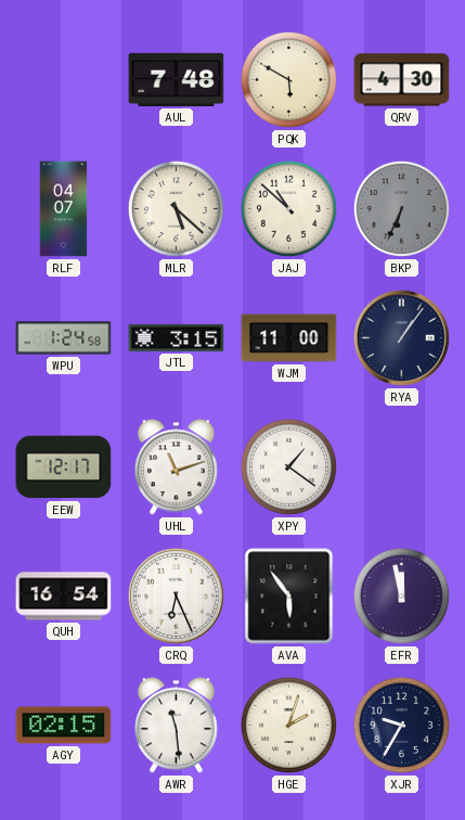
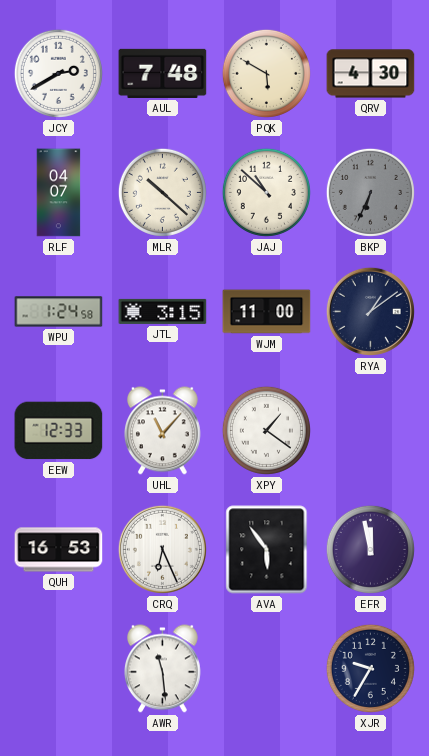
JCY: none -> 2:40
MLR: 5:22 -> 10:22
RYA: 1:06 -> 1:09
EEW: 12:17 -> 12:33
UHL: 11:12 -> 11:07
QUH: 16:54 -> 16:53
AGY: 02:15 -> none
HGE: 2:03 -> none
